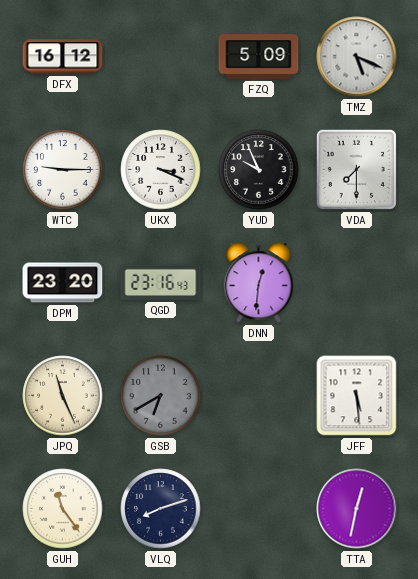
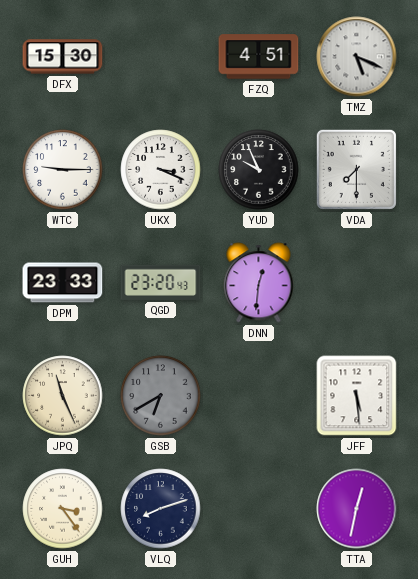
DFX: 16:12 -> 15:30
FZQ: 5:09 -> 4:51
DPM: 23:20 -> 23:33
QGD: 23:16 -> 23:20
GUH: 11:24 -> 3:24
